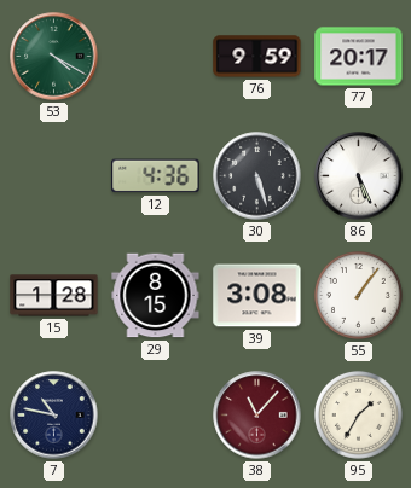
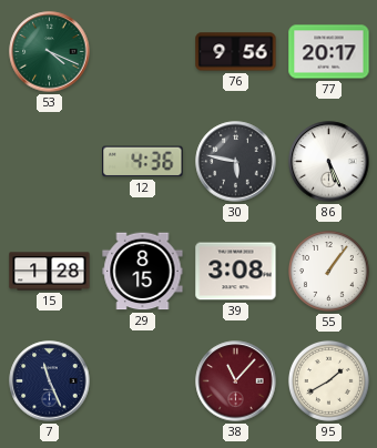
53: 4:20 -> 4:19
76: 9:59 -> 9:56
30: 5:27 -> 5:47
7: 10:47 -> 11:26
95: 1:35 -> 1:40
